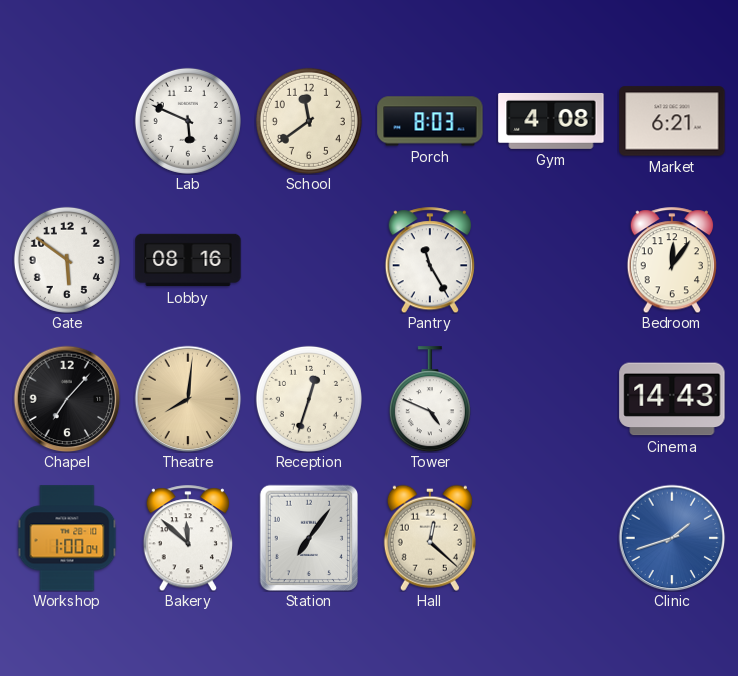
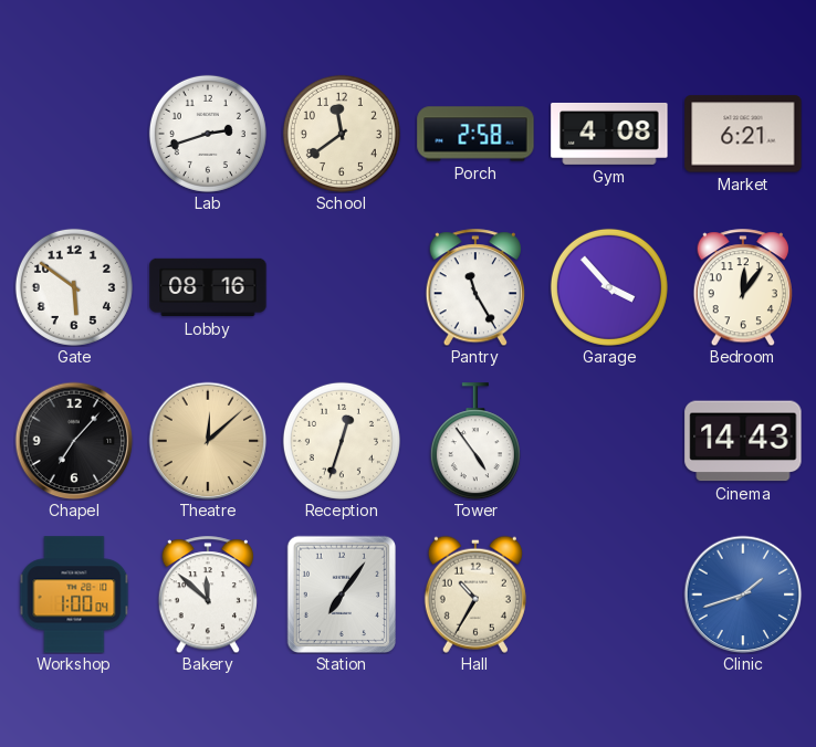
Lab: 5:49 -> 2:42
Porch: 8:03 -> 2:58
Garage: none -> 3:53
Theatre: 8:01 -> 12:08
Tower: 4:49 -> 4:54
Hall: 12:22 -> 10:35
